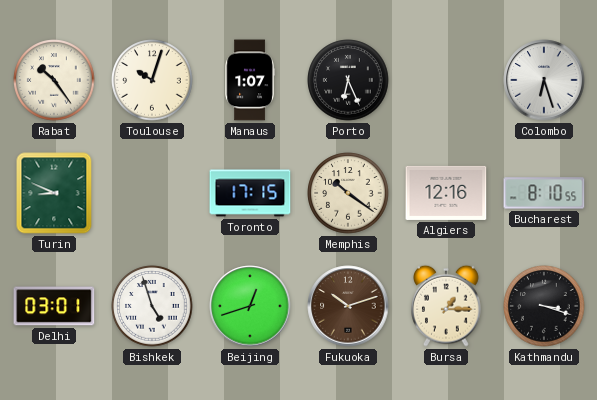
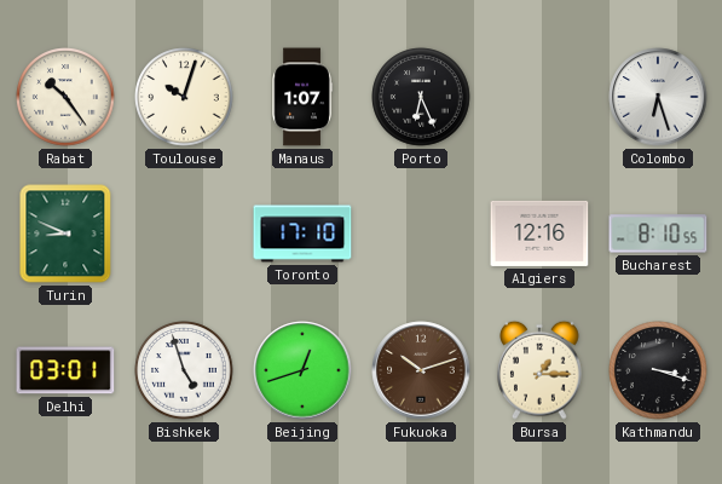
Toronto: 17:15 -> 17:10
Memphis: 10:21 -> none
